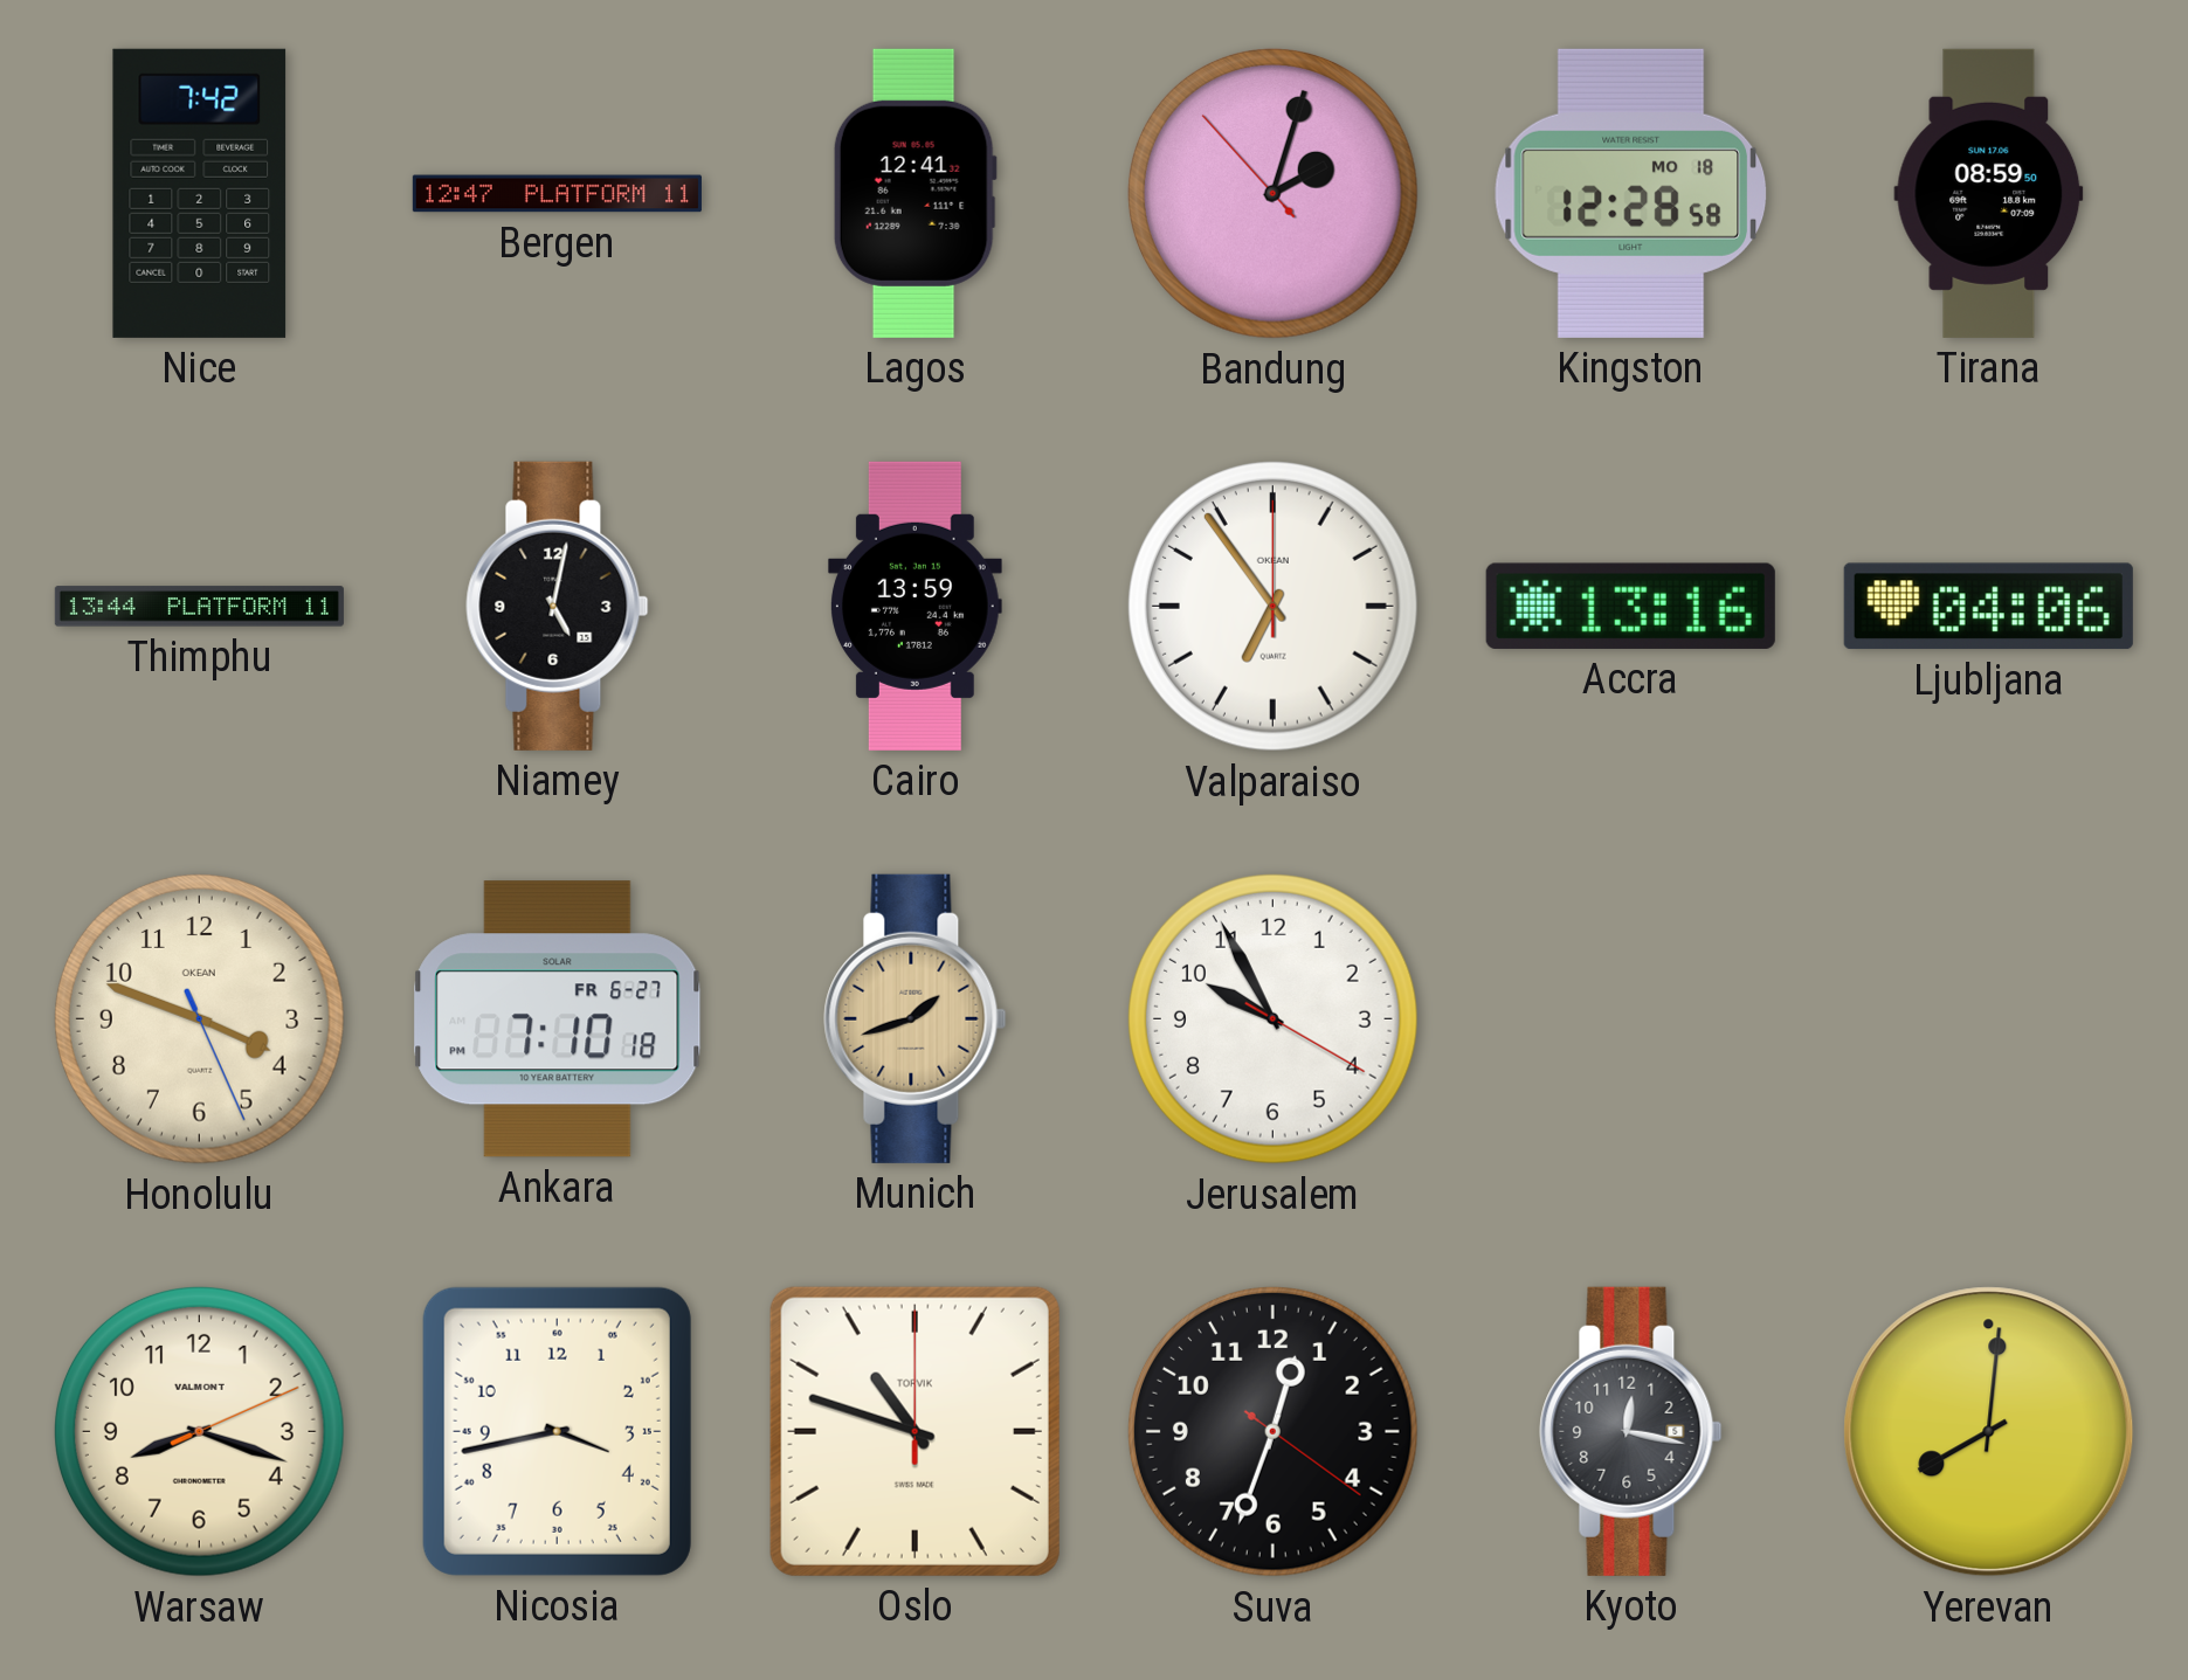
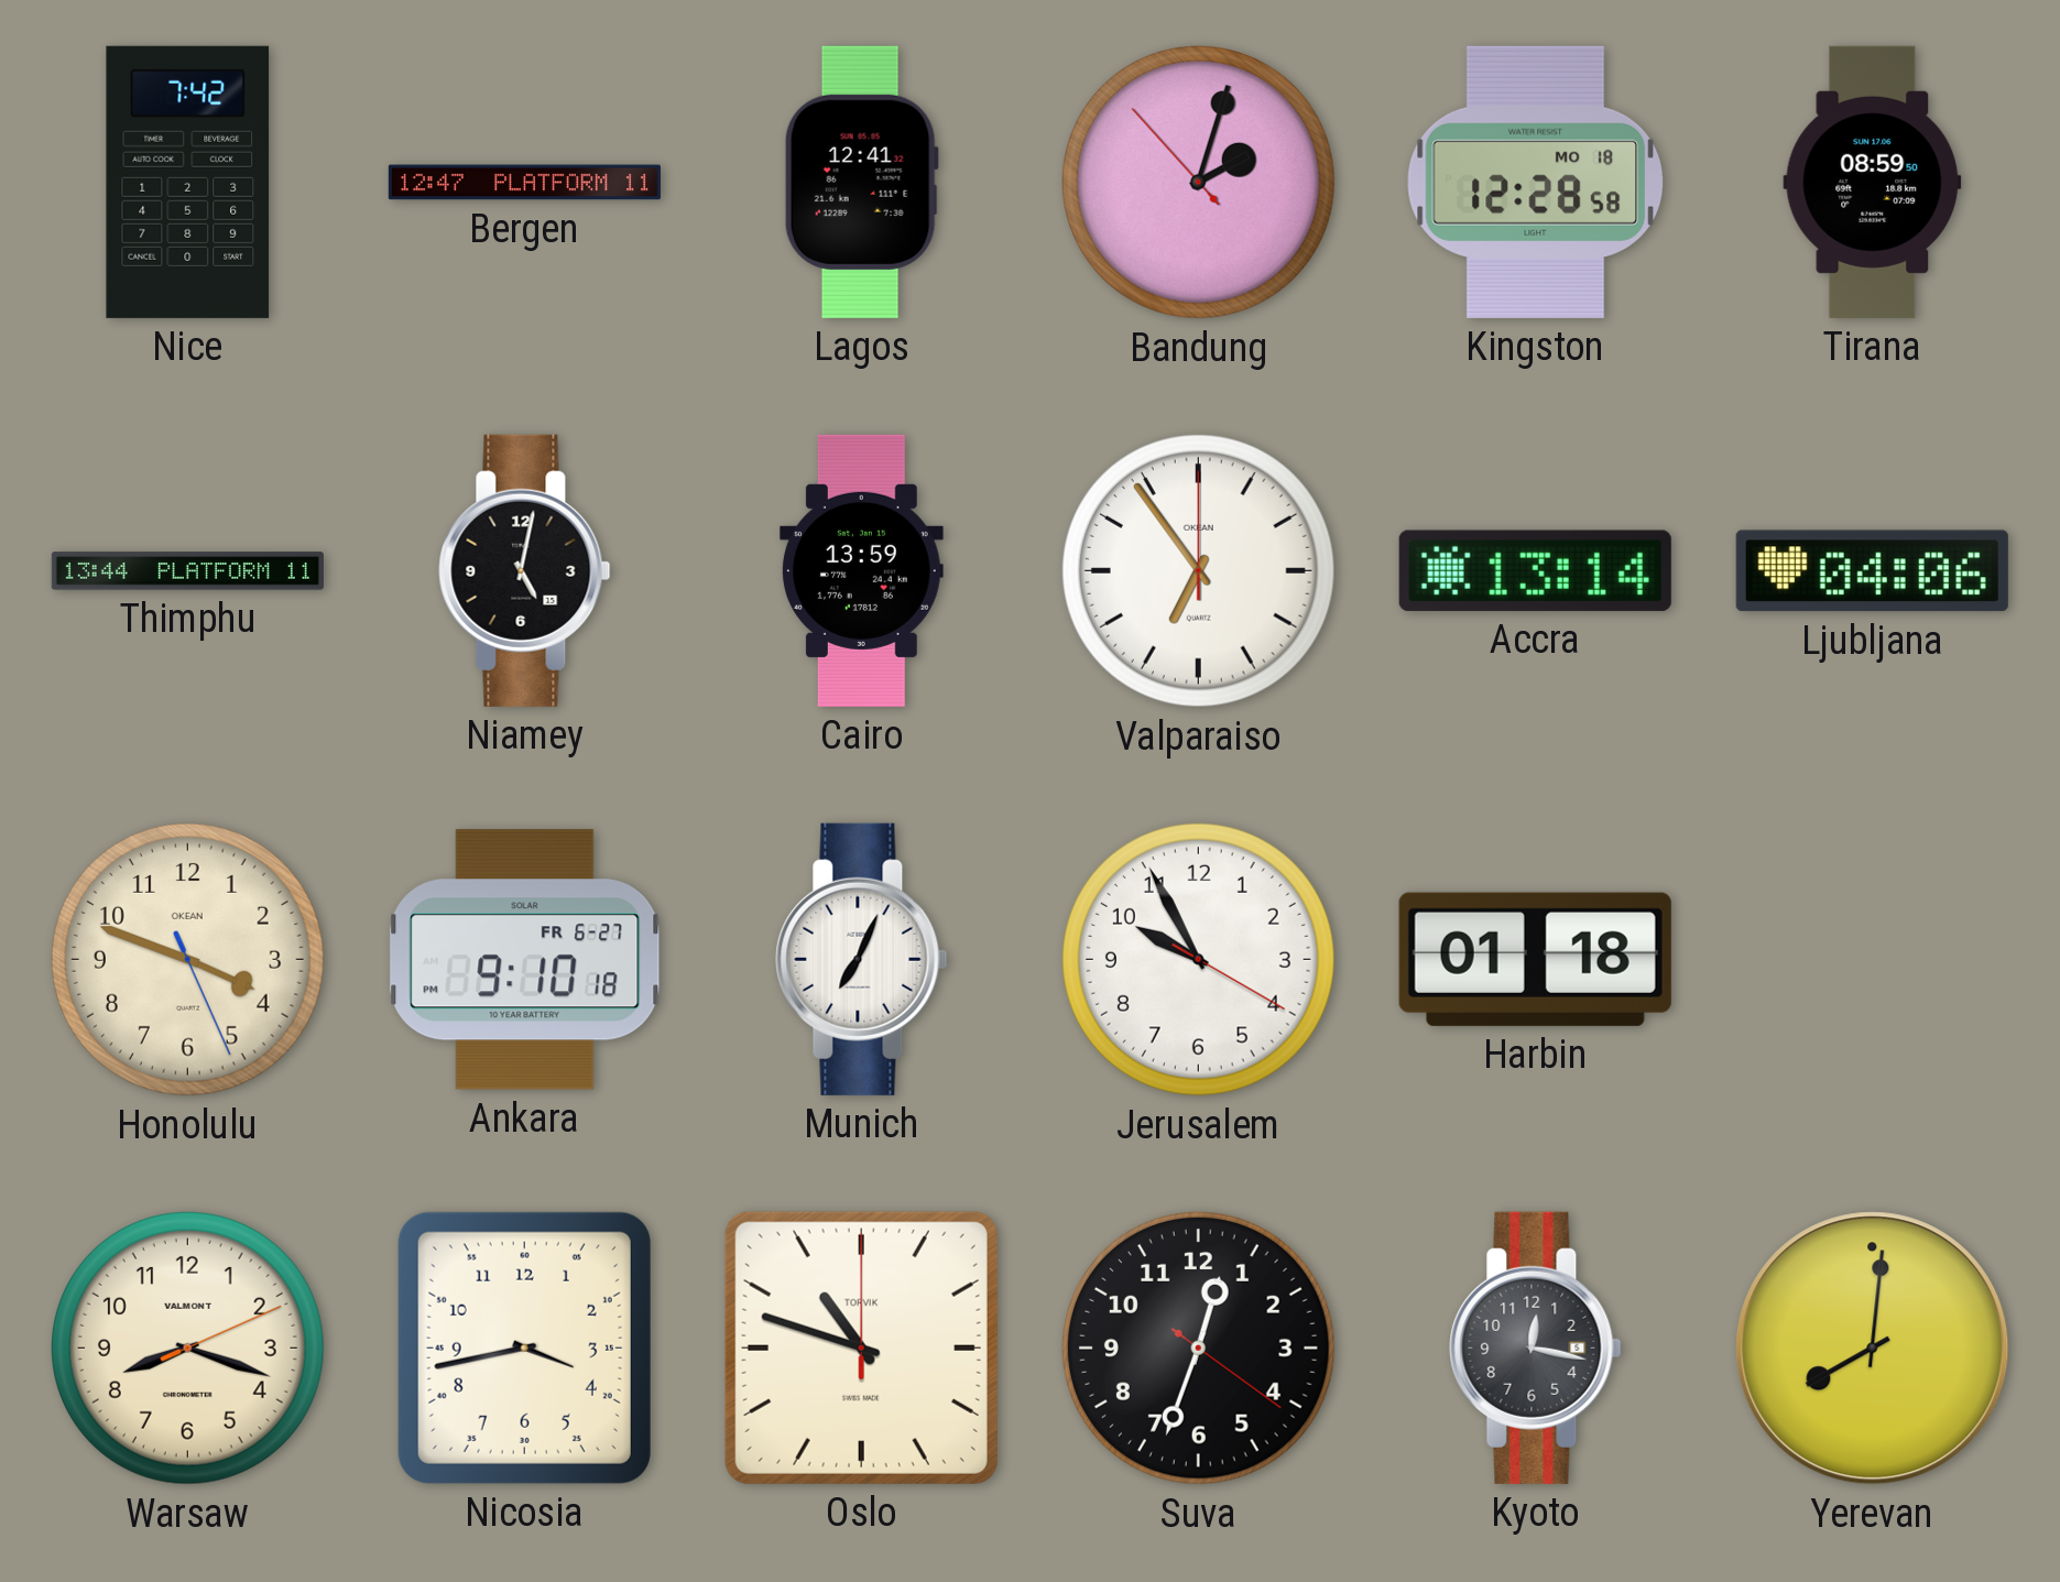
Accra: 13:16 -> 13:14
Ankara: 7:10 -> 9:10
Munich: 1:42 -> 7:04
Munich dial: champagne -> white
Harbin: none -> 01:18
